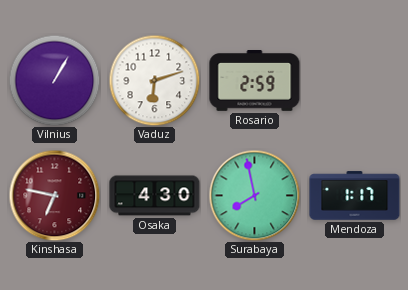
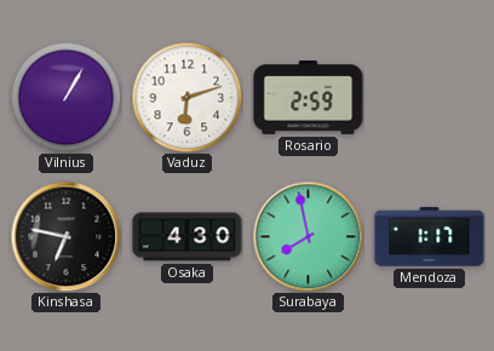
Kinshasa dial: burgundy -> black
